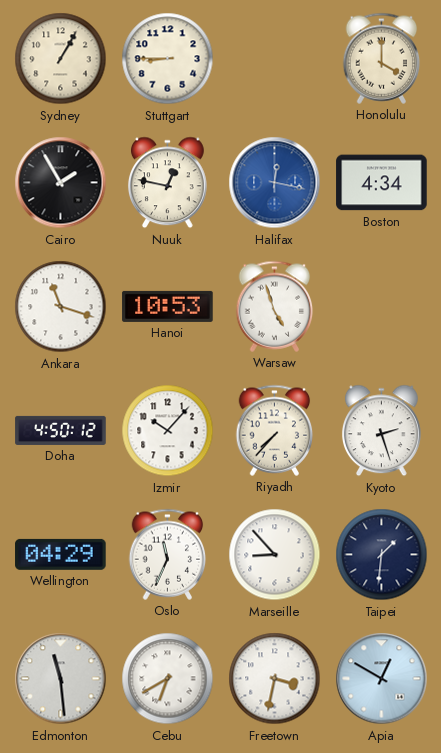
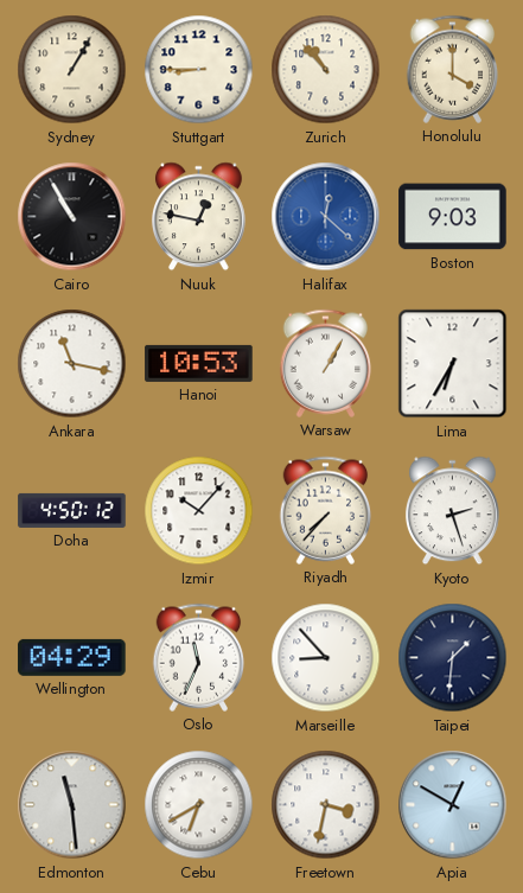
Zurich: none -> 10:53
Cairo: 1:55 -> 10:55
Halifax: 12:17 -> 12:22
Boston: 4:34 -> 9:03
Ankara: 11:18 -> 11:17
Warsaw: 4:57 -> 1:05
Lima: none -> 6:35
